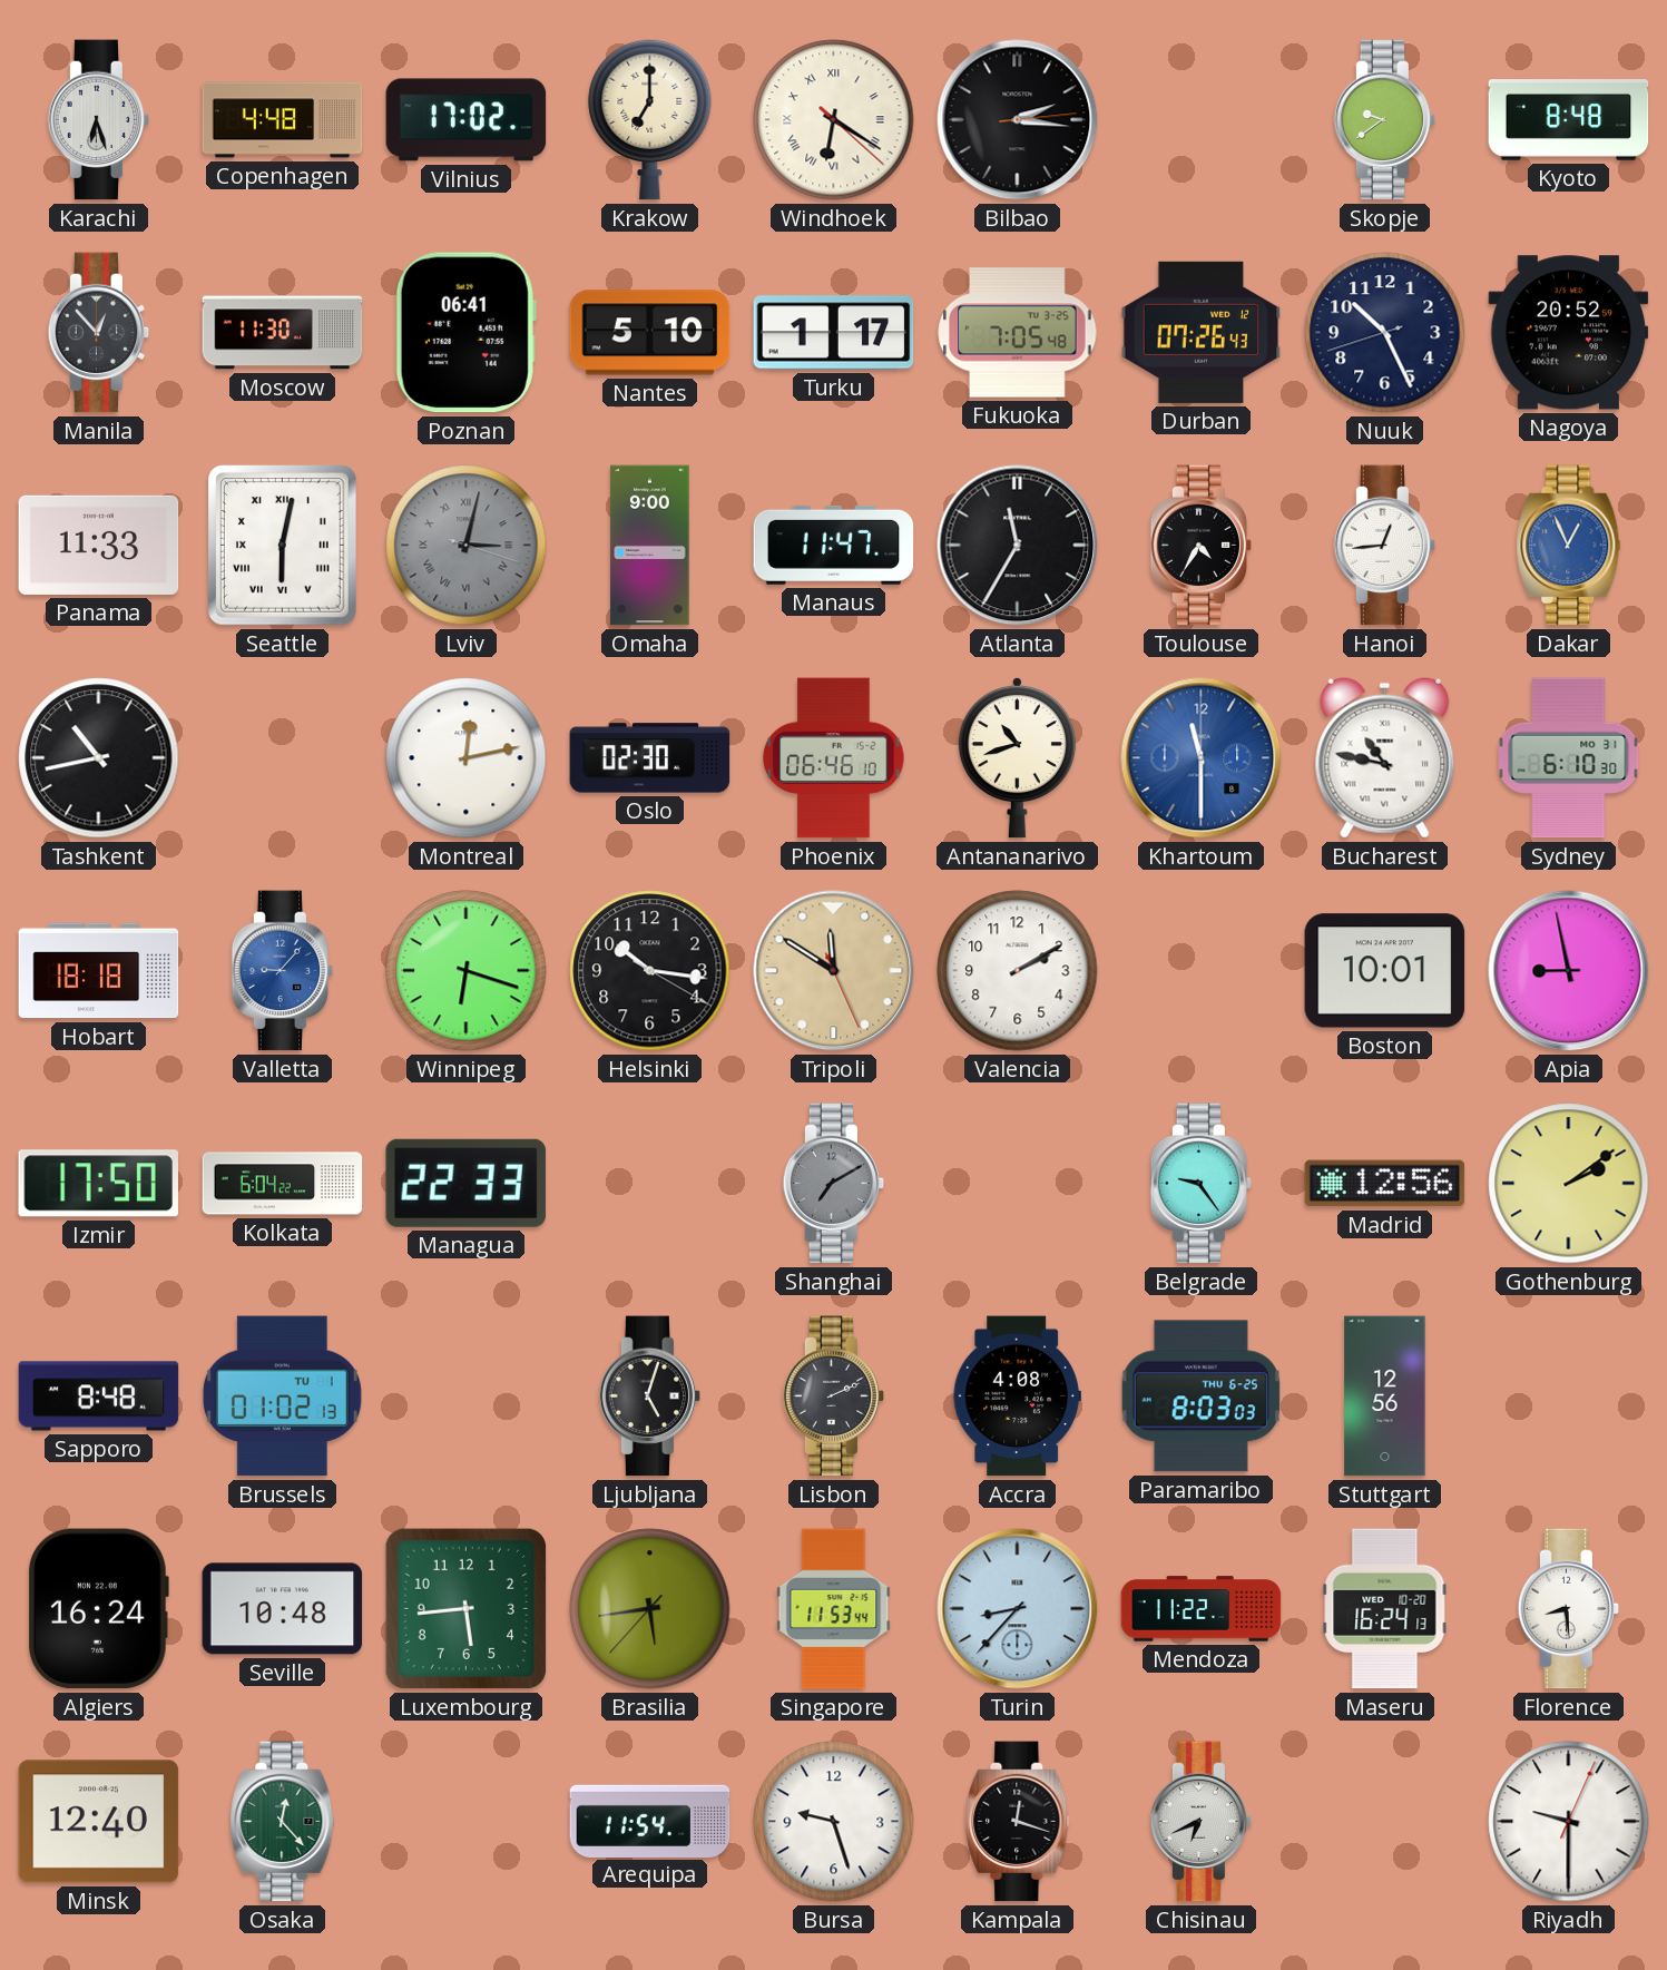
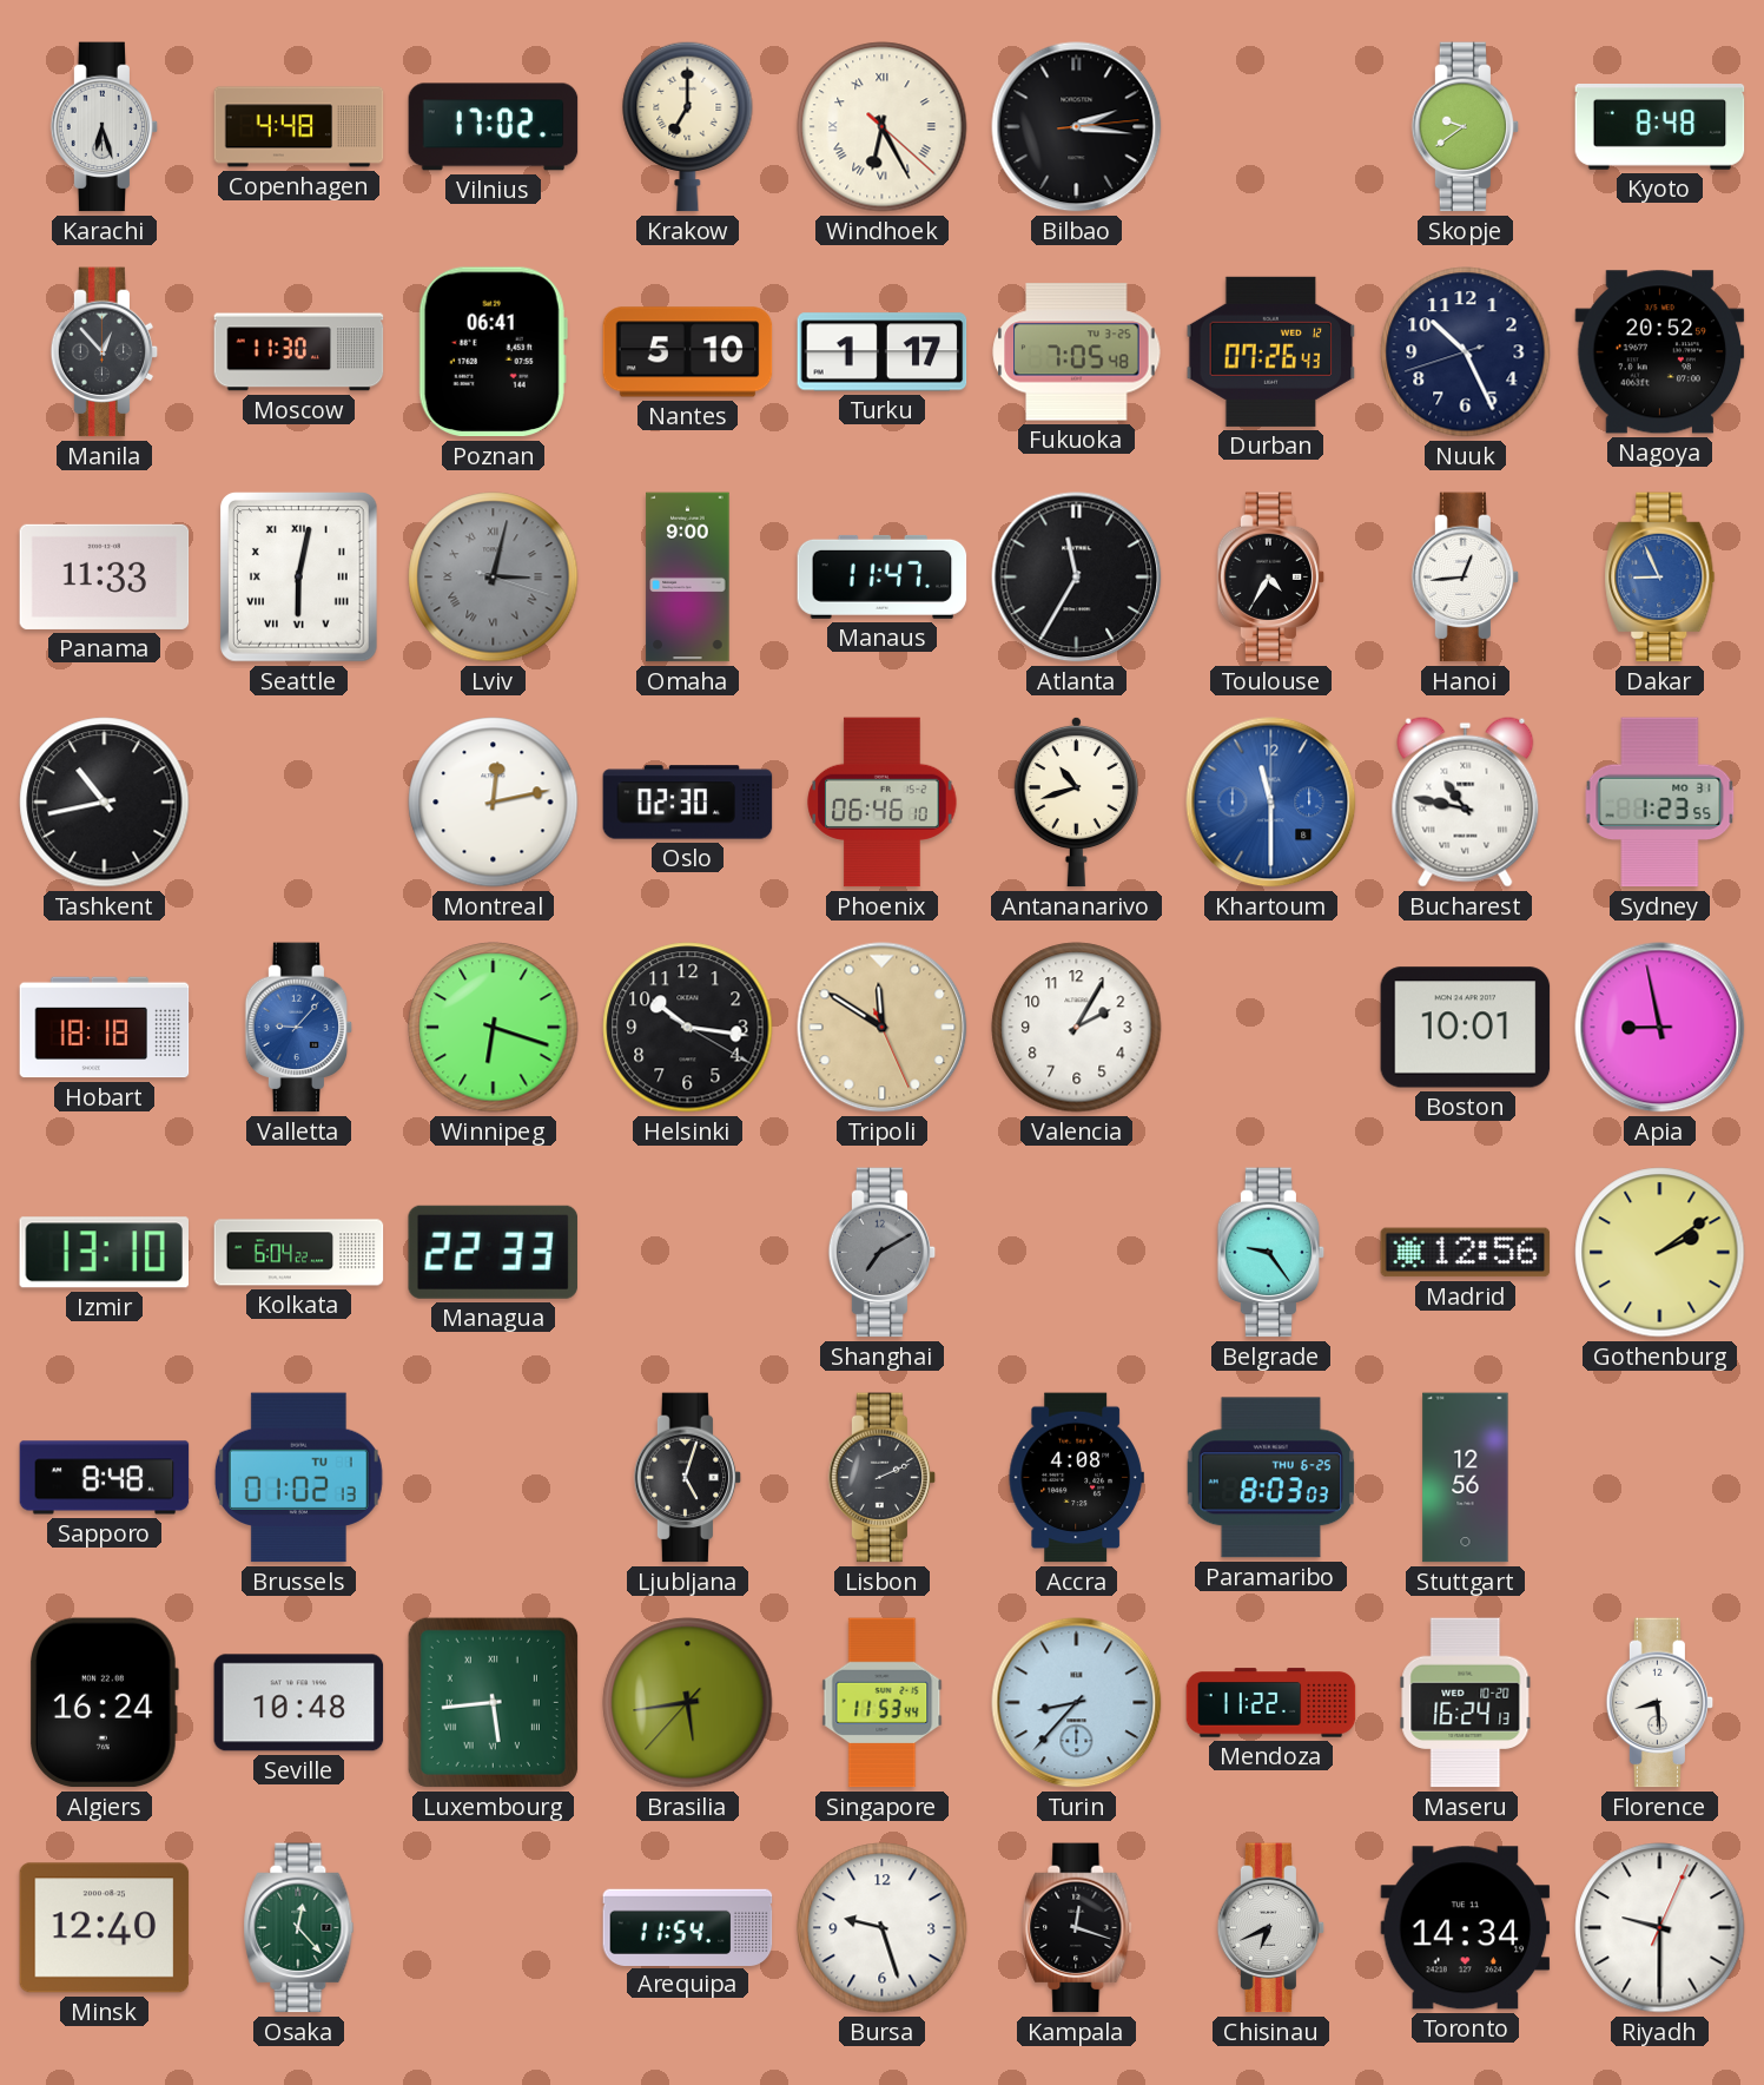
Windhoek: 6:20 -> 6:25
Dakar: 12:56 -> 8:56
Sydney: 6:10 -> 1:23
Valencia: 2:10 -> 2:05
Izmir: 17:50 -> 13:10
Luxembourg numerals: Arabic -> Roman
Toronto: none -> 14:34
